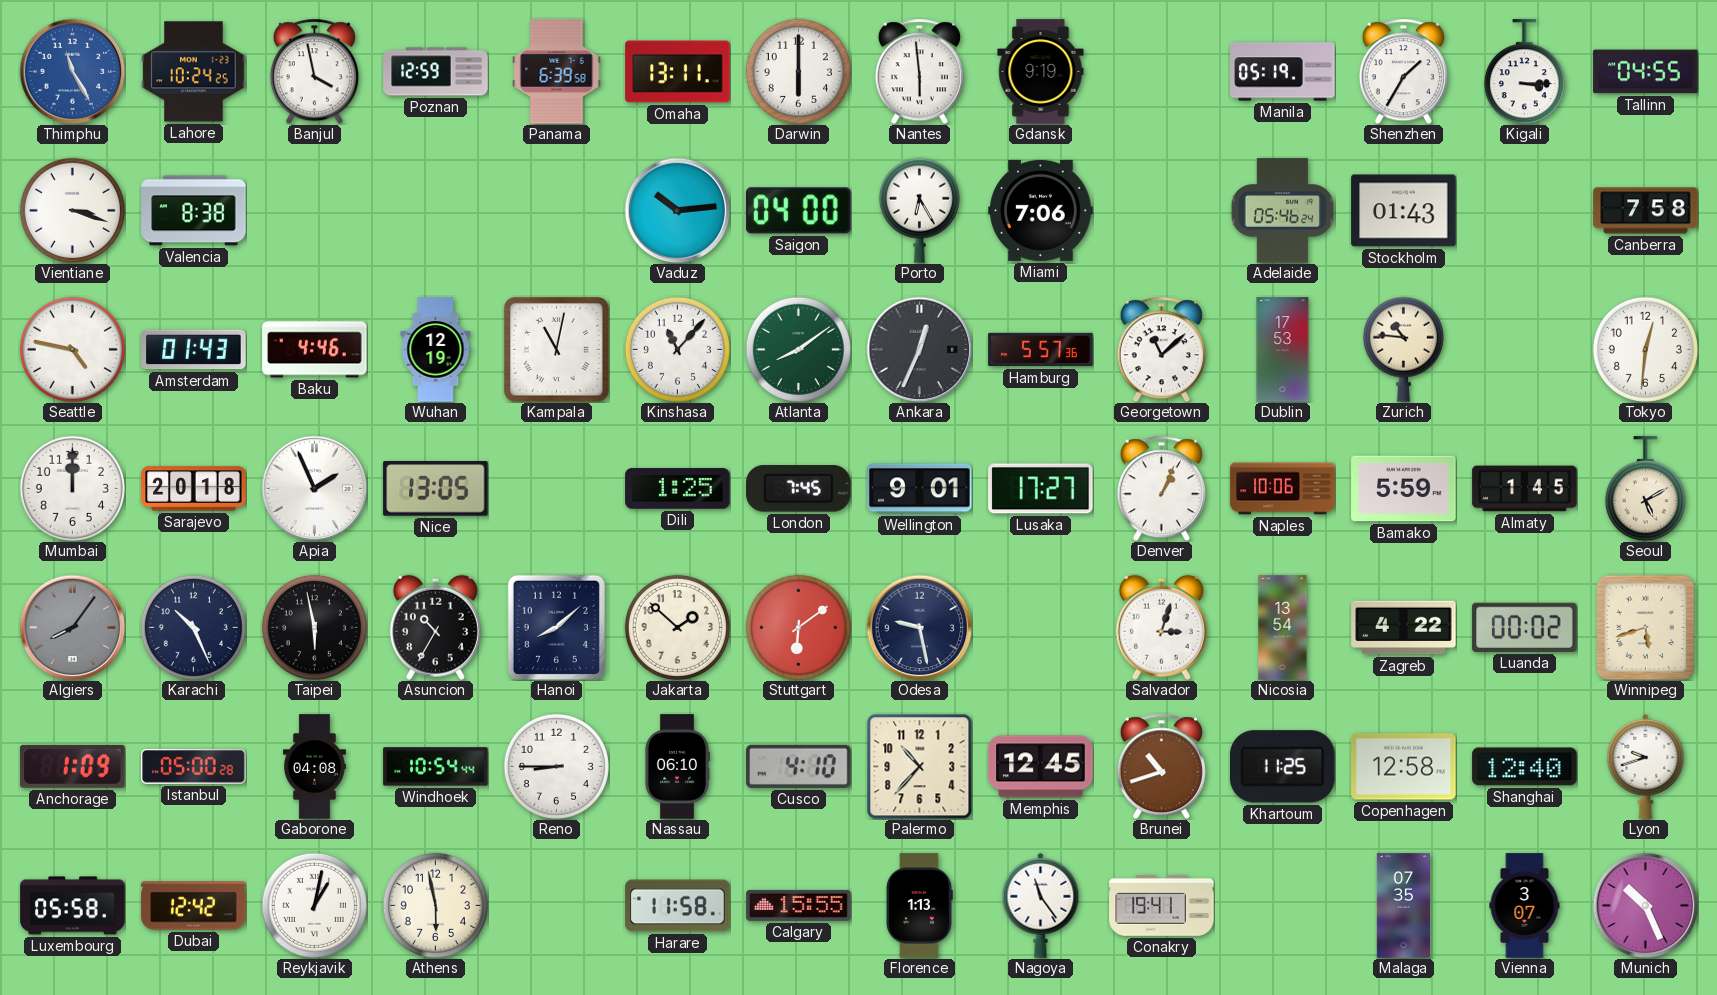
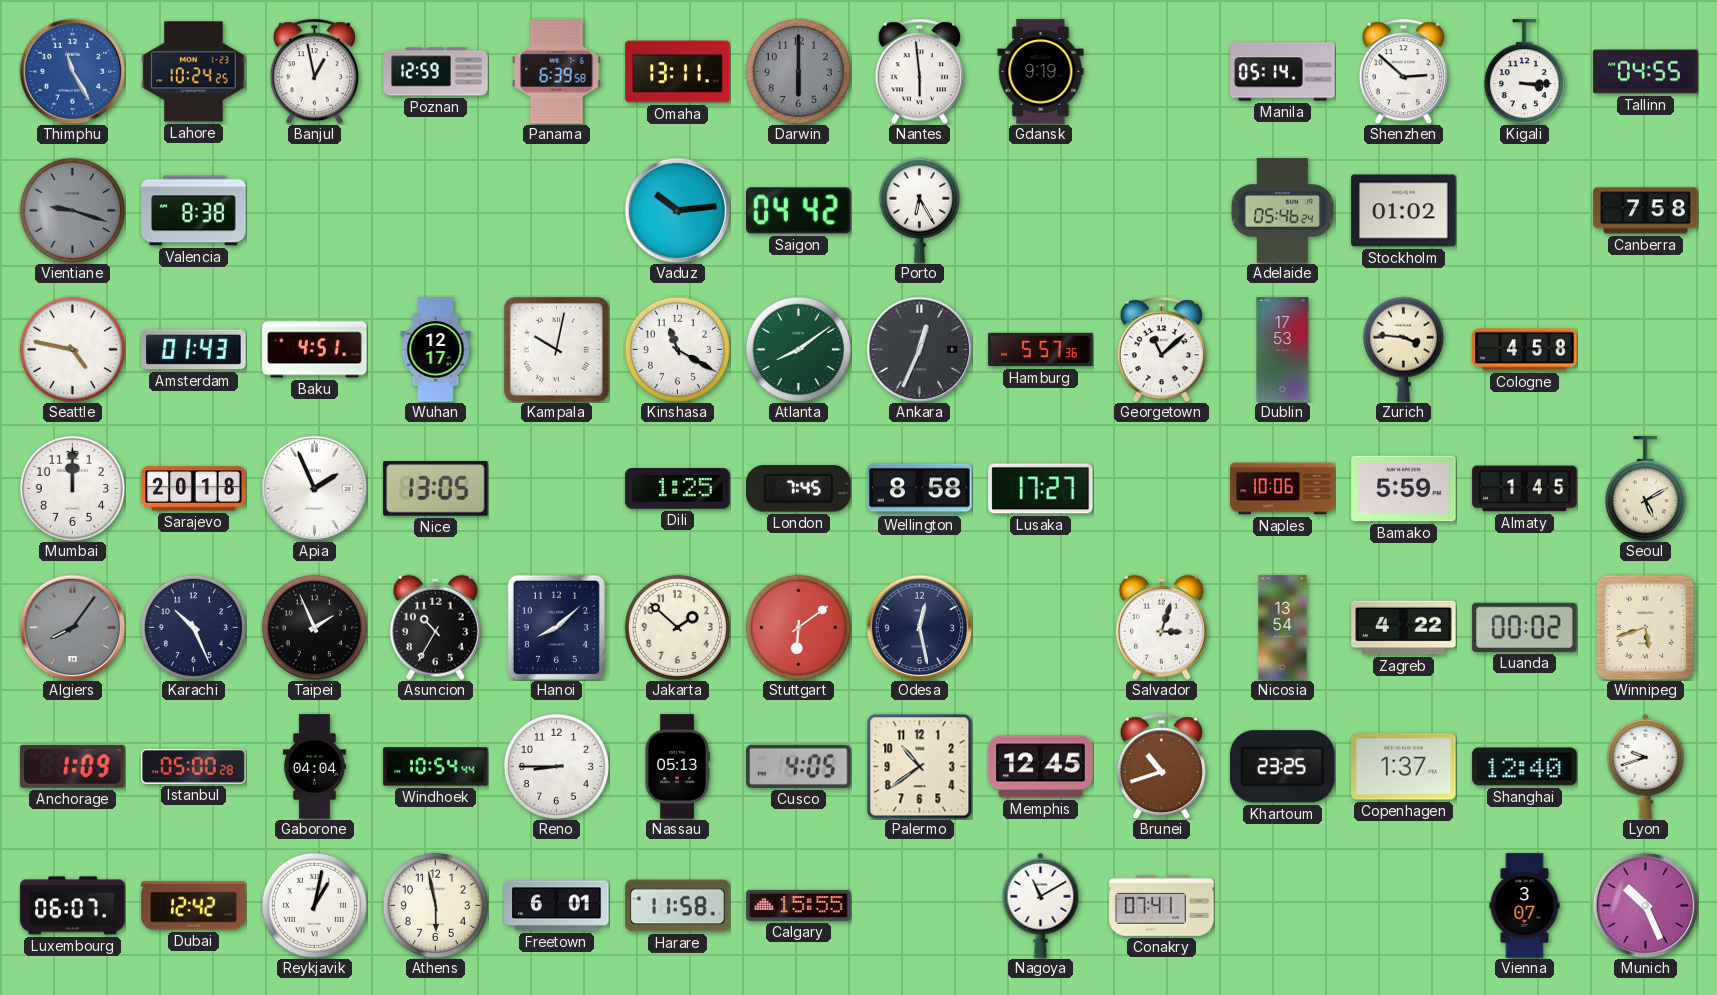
Banjul: 3:58 -> 12:58
Darwin dial: white -> grey
Manila: 05:19 -> 05:14
Shenzhen: 1:35 -> 2:52
Vientiane: 3:18 -> 9:18
Vientiane dial: white -> grey
Saigon: 04:00 -> 04:42
Miami: 7:06 -> none
Stockholm: 01:43 -> 01:02
Baku: 4:46 -> 4:51
Wuhan: 12:19 -> 12:17
Kampala: 11:02 -> 10:02
Kinshasa: 11:07 -> 11:20
Zurich: 10:46 -> 3:46
Cologne: none -> 4:58
Tokyo: 12:31 -> none
Wellington: 9:01 -> 8:58
Denver: 1:04 -> none
Taipei: 5:58 -> 1:56
Odesa: 9:28 -> 12:28
Gaborone: 04:08 -> 04:04
Nassau: 06:10 -> 05:13
Cusco: 4:10 -> 4:05
Palermo: 10:37 -> 10:39
Khartoum: 11:25 -> 23:25
Copenhagen: 12:58 -> 1:37
Luxembourg: 05:58 -> 06:07
Freetown: none -> 6:01
Florence: 1:13 -> none
Nagoya: 11:24 -> 11:10
Conakry: 19:41 -> 07:41
Malaga: 07:35 -> none
